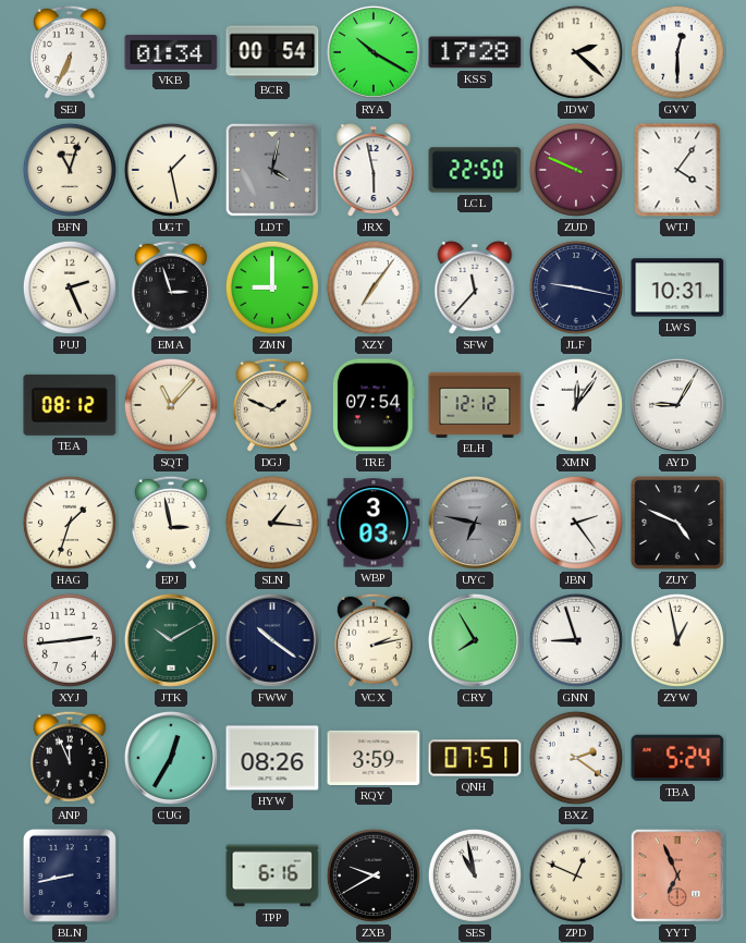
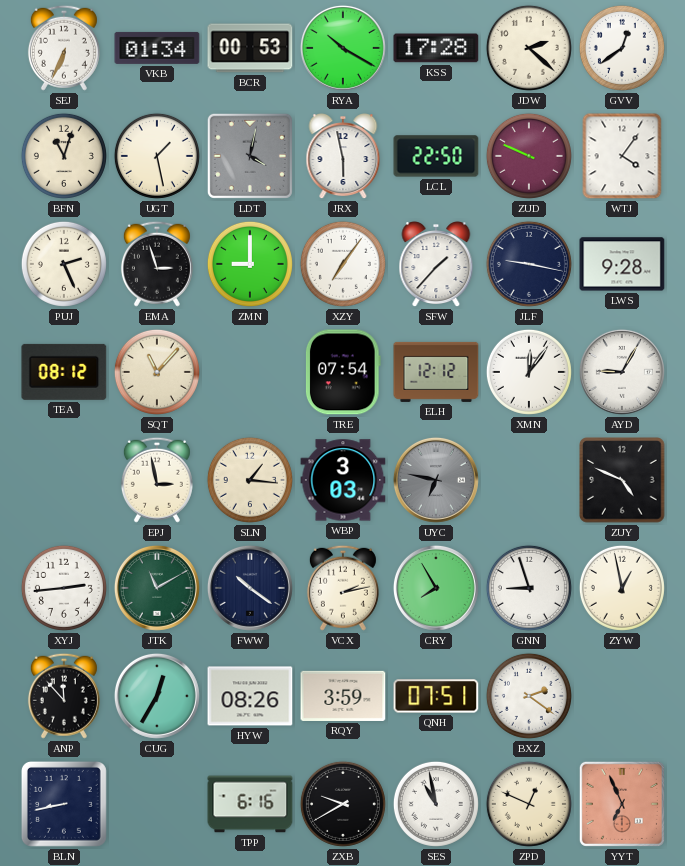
BCR: 00:54 -> 00:53
GVV: 12:30 -> 12:39
SFW: 11:37 -> 1:37
LWS: 10:31 -> 9:28
DGJ: 1:49 -> none
HAG: 1:33 -> none
JBN: 2:24 -> none
JTK: 10:10 -> 11:10
ANP: 11:56 -> 11:53
TBA: 5:24 -> none
